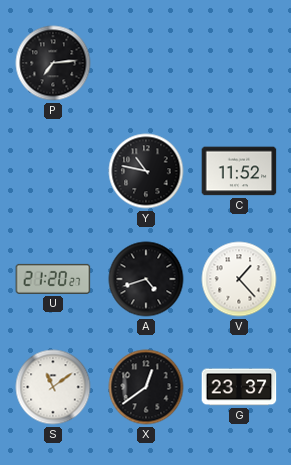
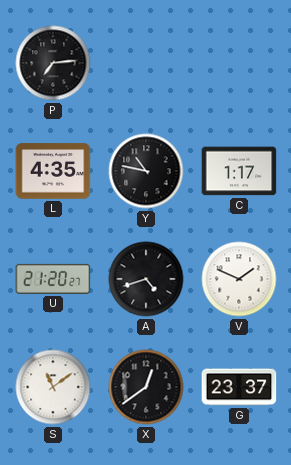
L: none -> 4:35
C: 11:52 -> 1:17
V: 1:23 -> 1:49
